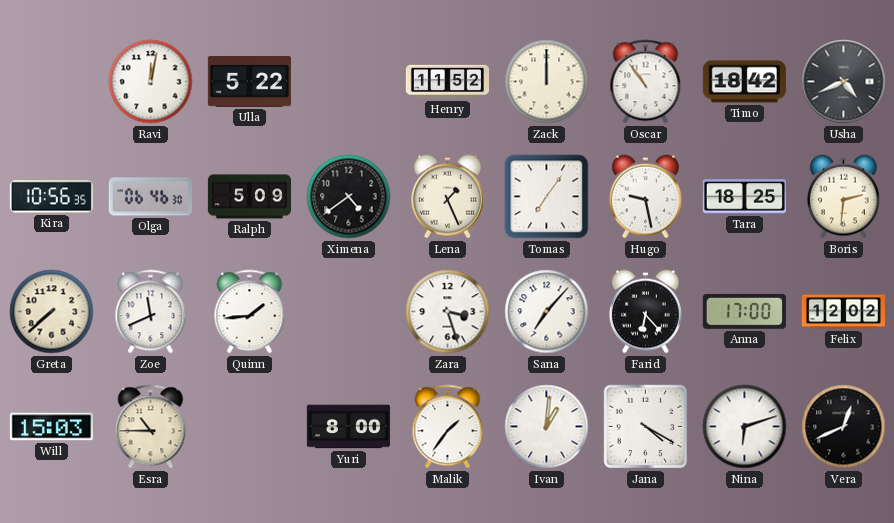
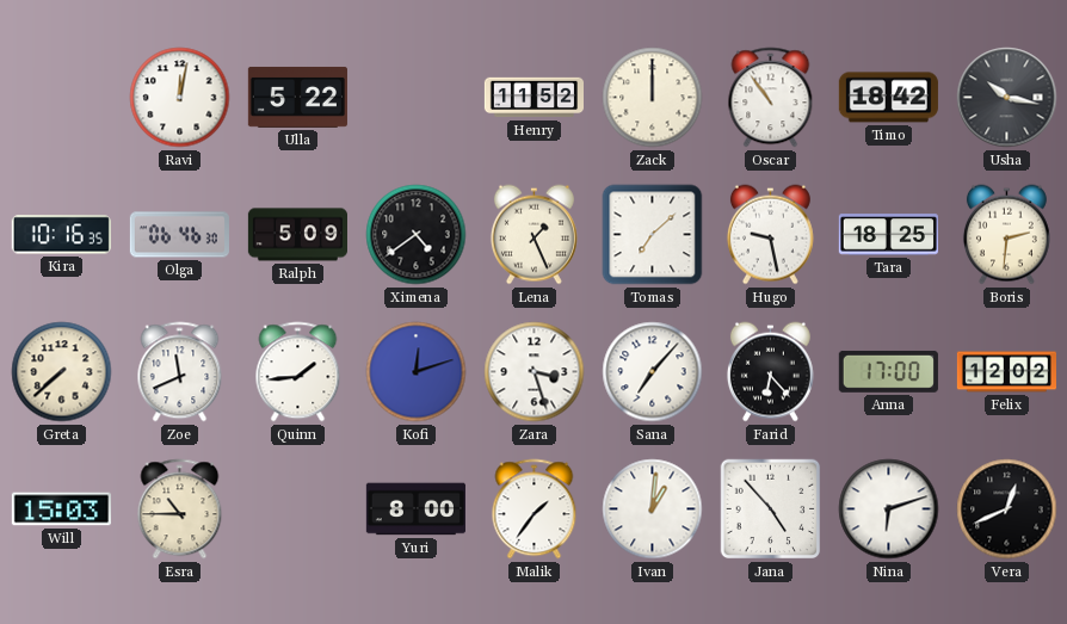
Usha: 4:41 -> 10:17
Kira: 10:56 -> 10:16
Tomas: 7:06 -> 7:08
Kofi: none -> 12:12
Jana: 4:20 -> 4:53
